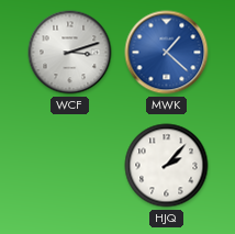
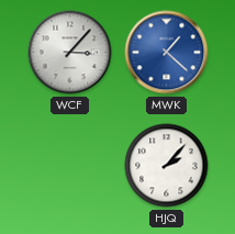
WCF: 3:12 -> 3:07
